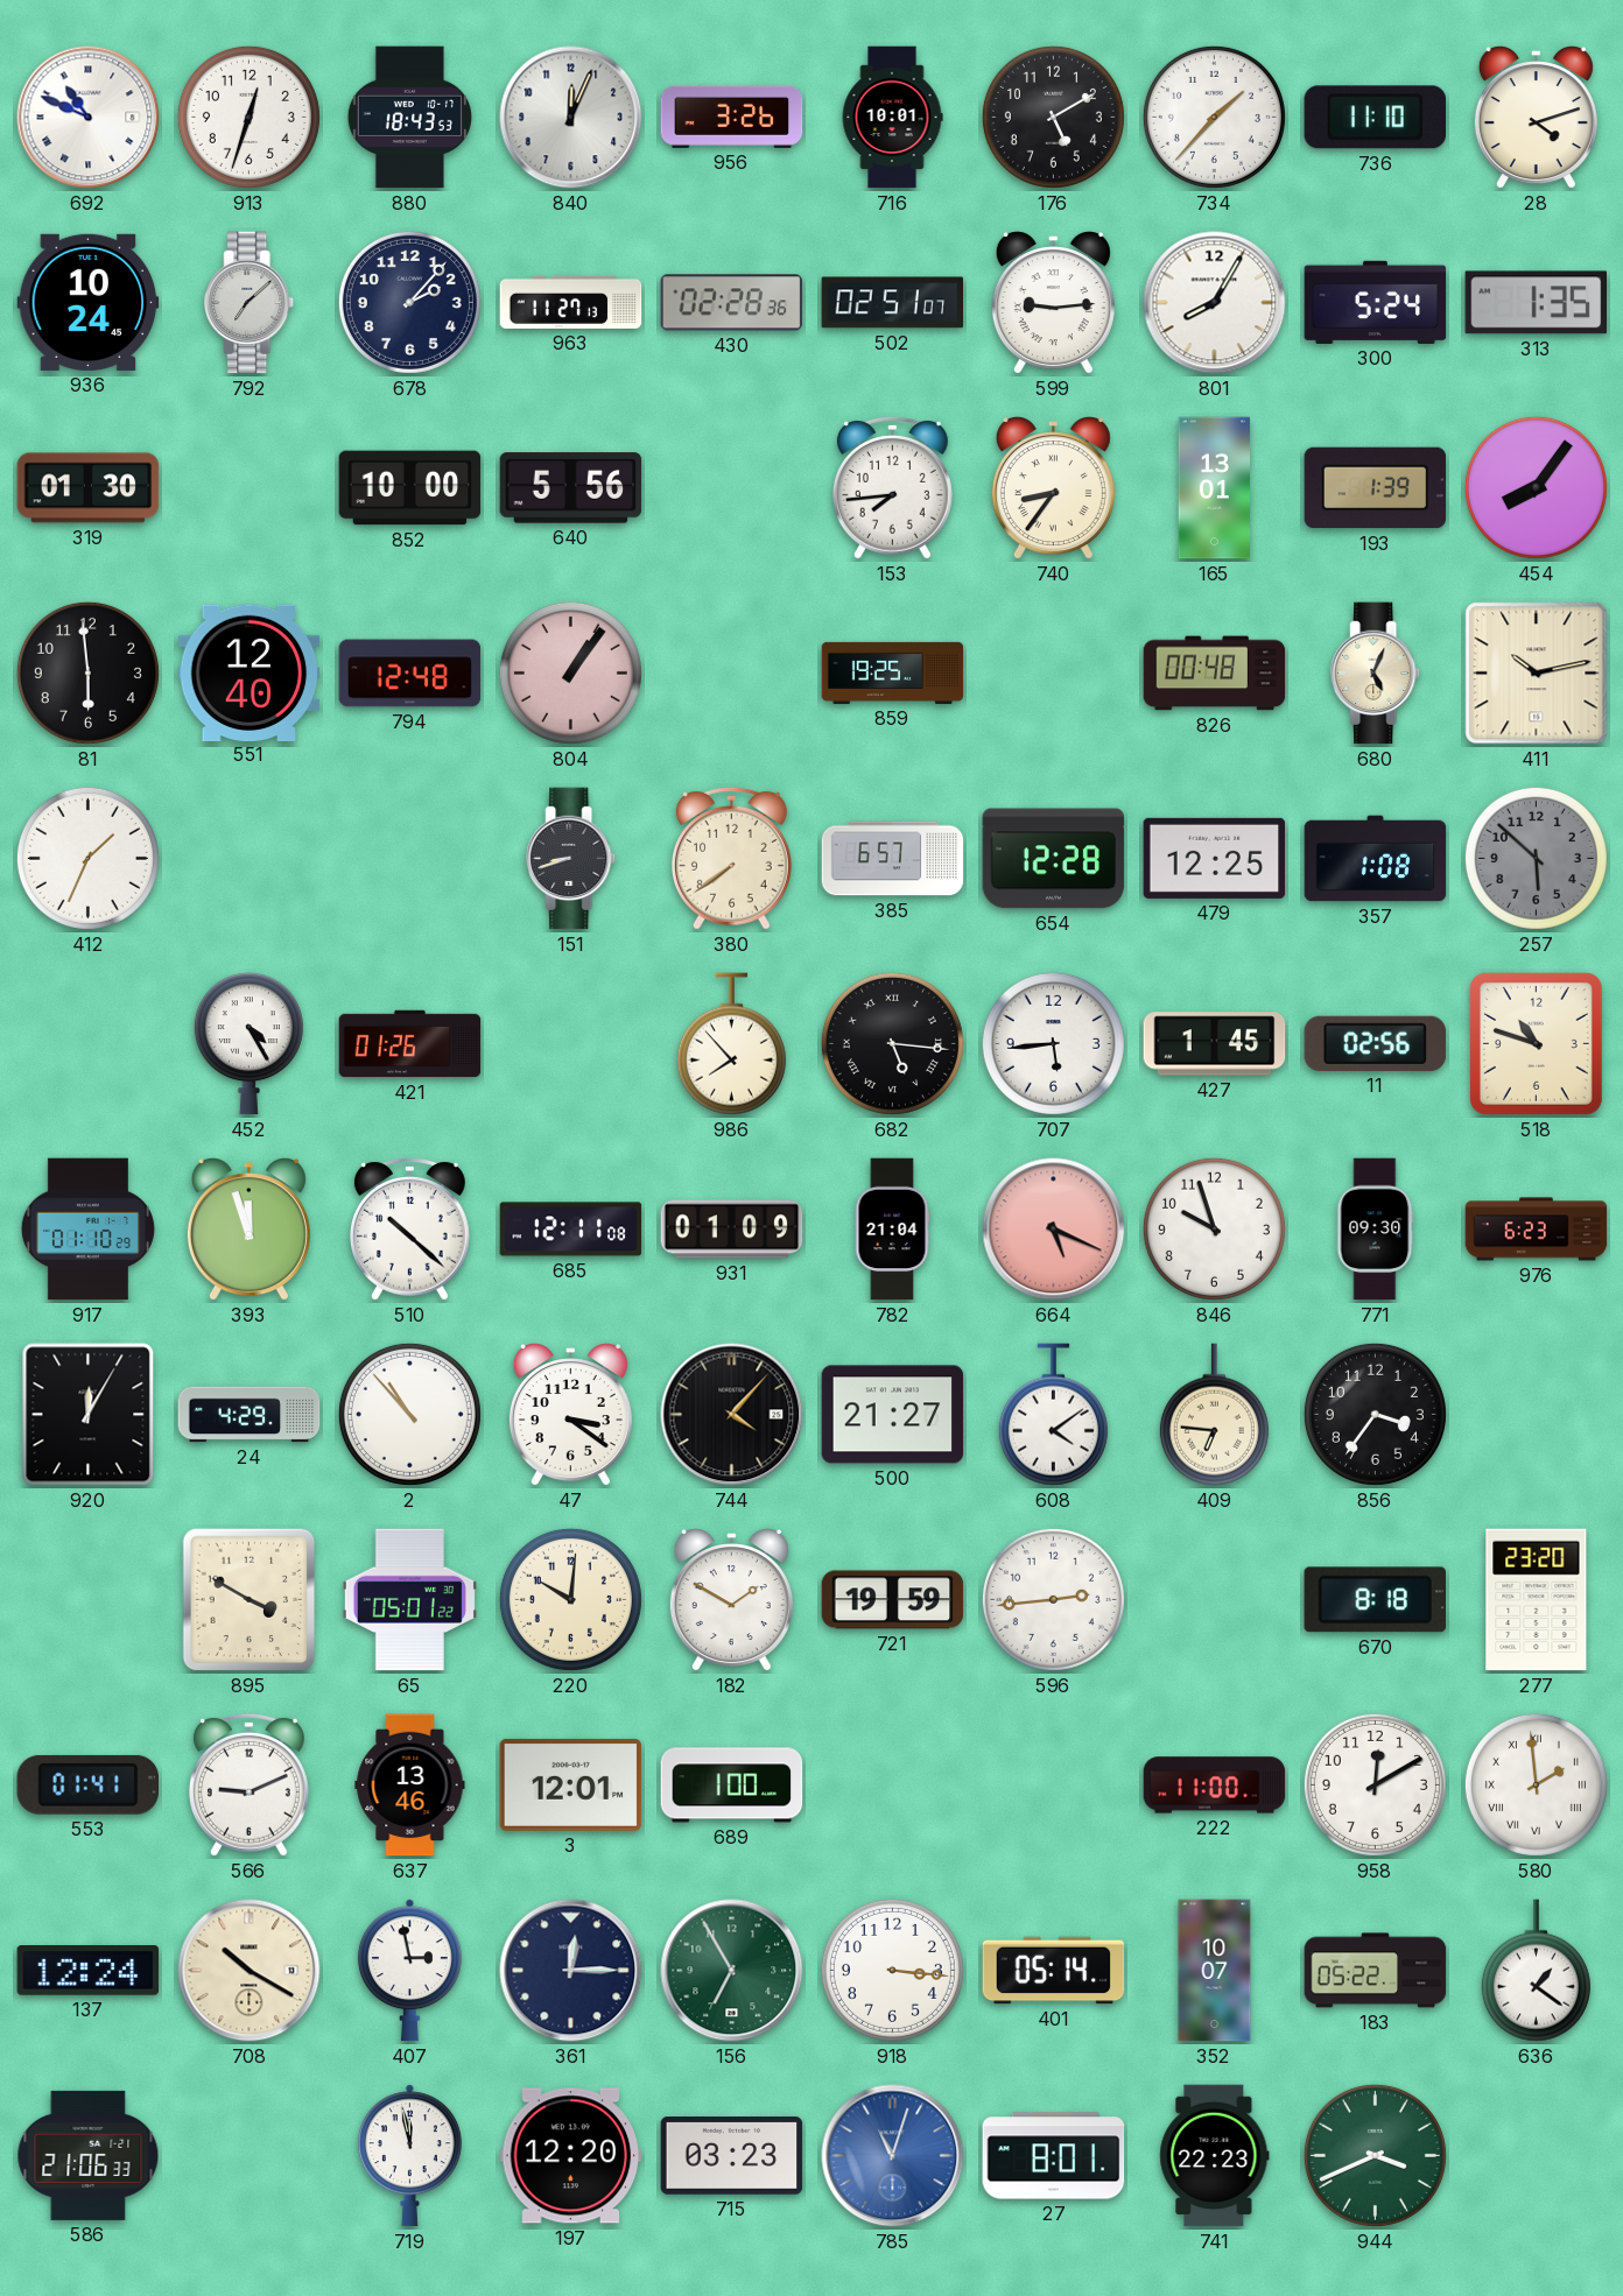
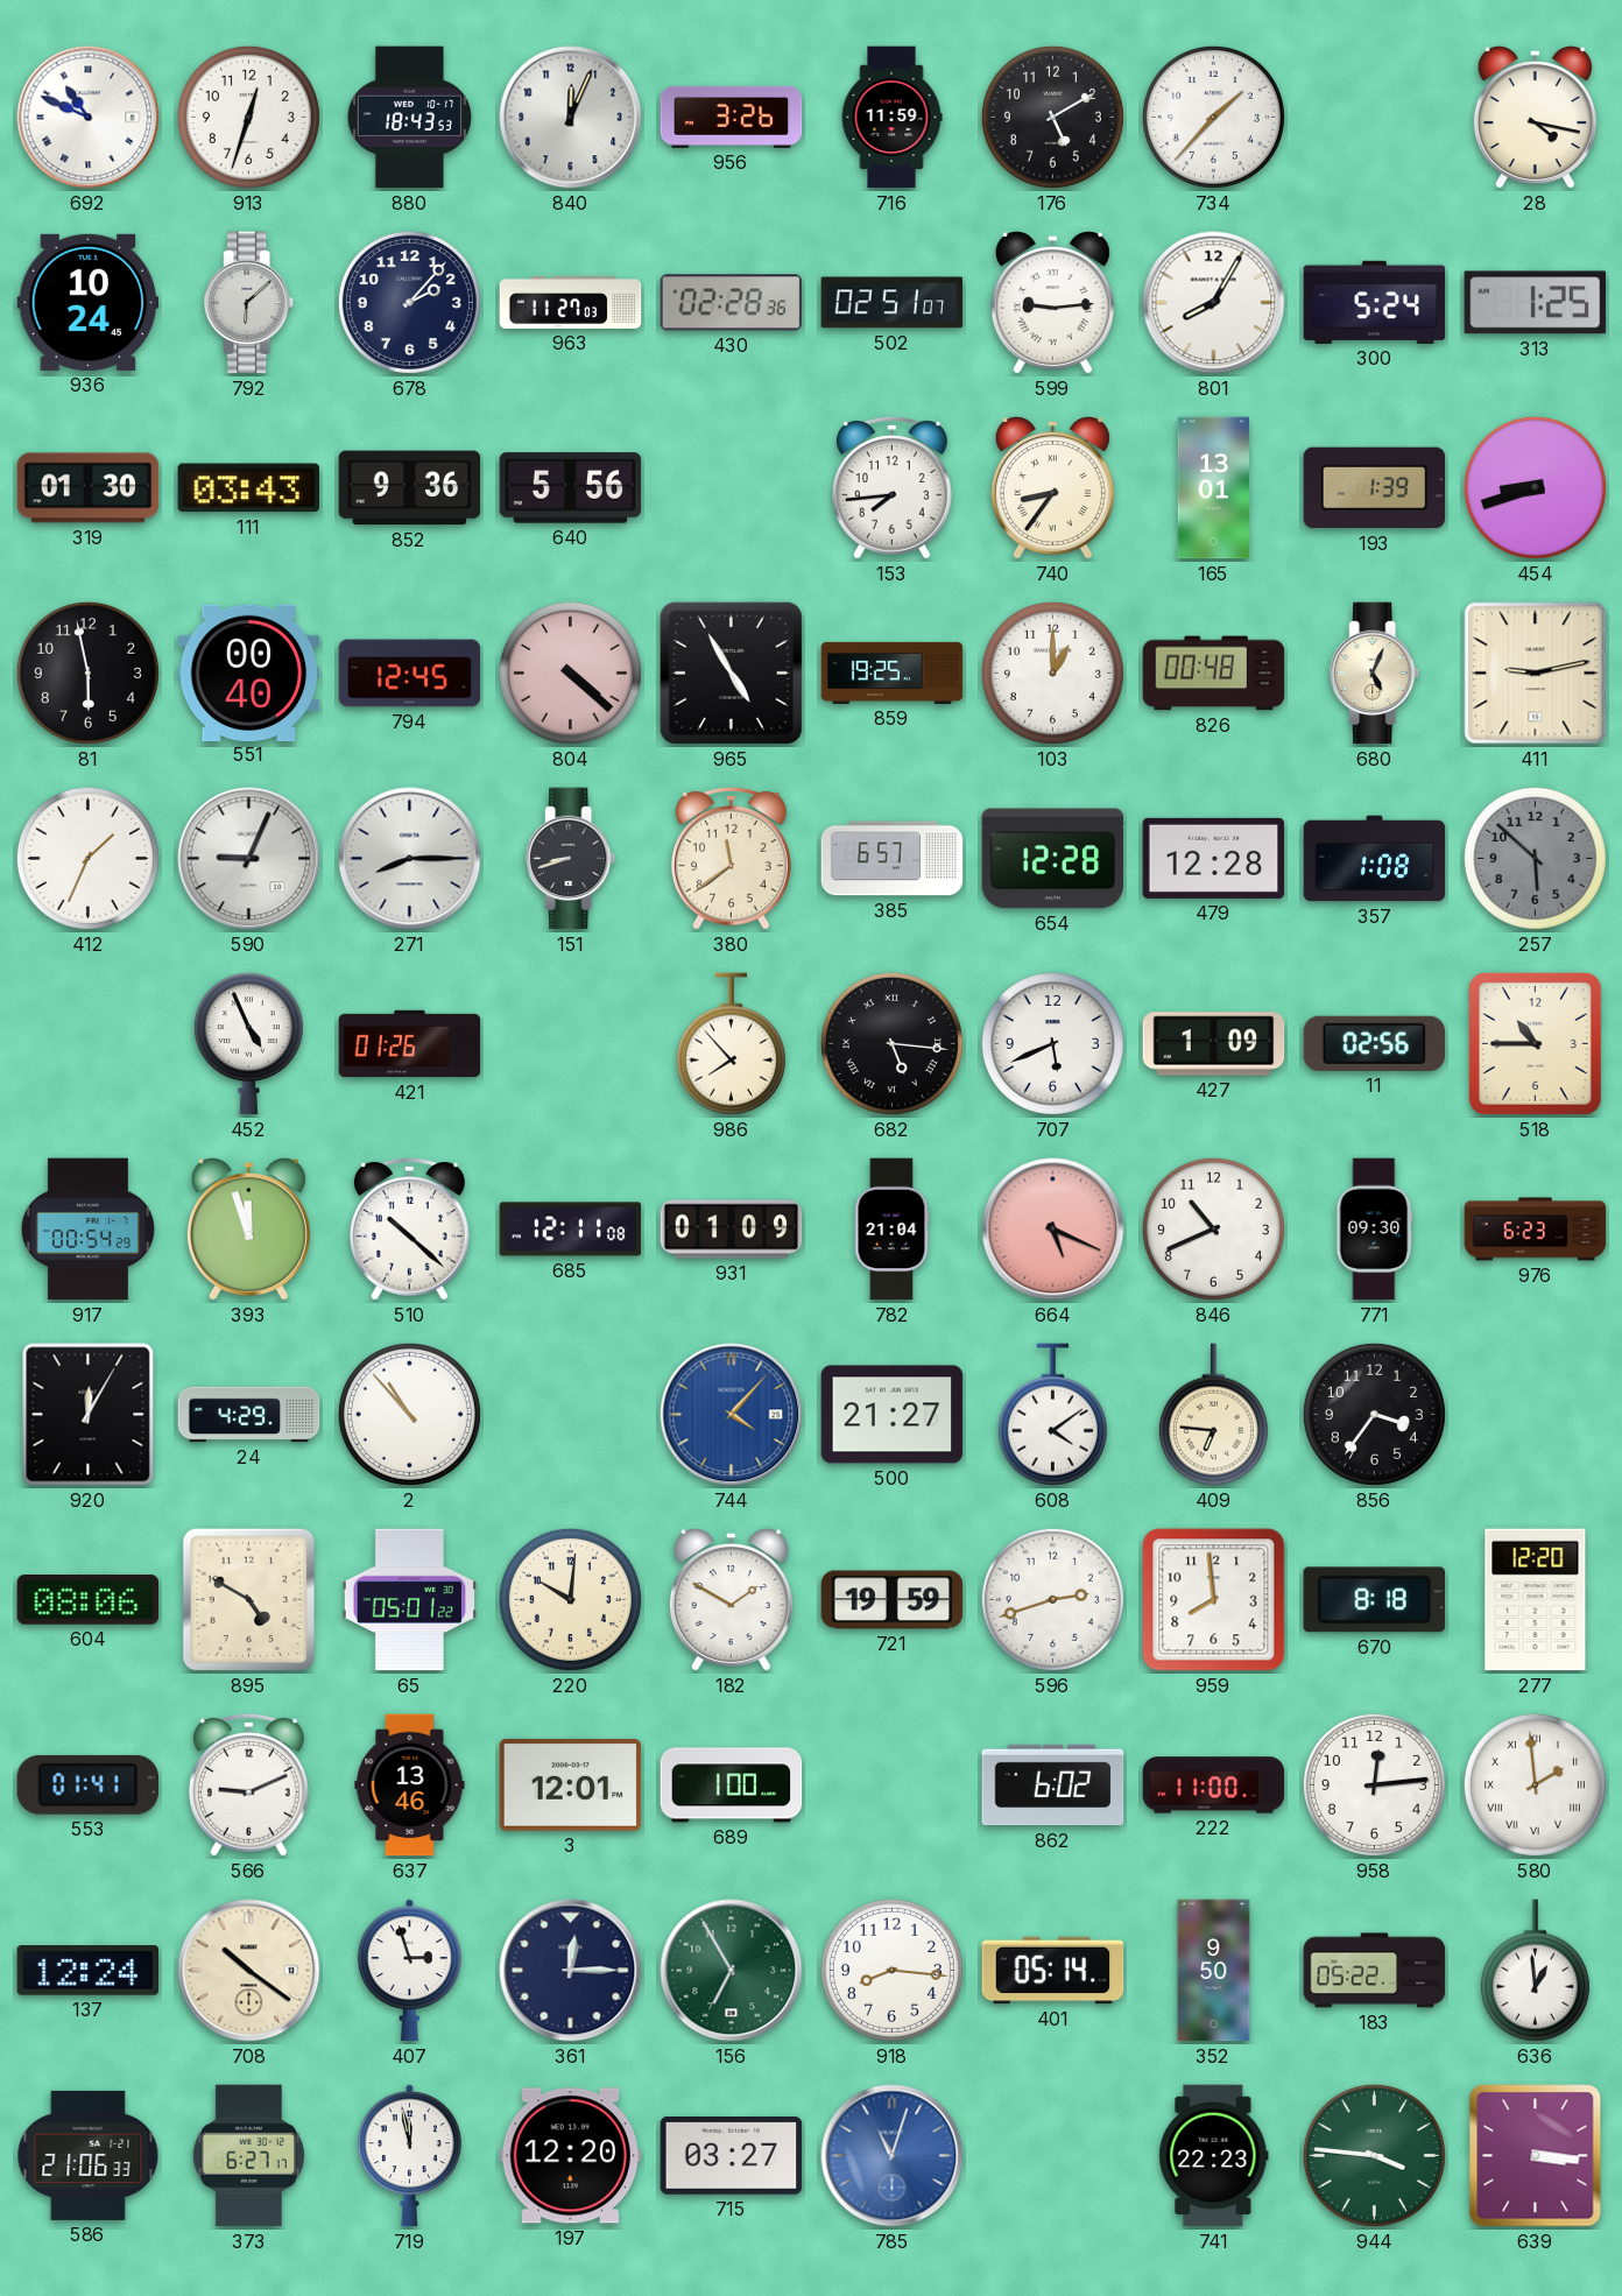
716: 10:01 -> 11:59
736: 11:10 -> none
28: 4:12 -> 4:17
792: 7:08 -> 6:08
963: 11:27:13 -> 11:27:03
313: 1:35 -> 1:25
111: none -> 03:43
852: 10:00 -> 9:36
454: 8:06 -> 8:42
81: 5:59 -> 5:58
551: 12:40 -> 00:40
794: 12:48 -> 12:45
804: 1:06 -> 4:22
965: none -> 4:55
103: none -> 1:00
411: 10:13 -> 9:13
590: none -> 9:04
271: none -> 8:15
380: 7:39 -> 11:39
479: 12:25 -> 12:28
452: 4:25 -> 4:56
707: 5:44 -> 5:41
427: 1:45 -> 1:09
518: 10:48 -> 10:45
917: 01:10 -> 00:54
846: 9:57 -> 10:41
47: 3:21 -> none
744 dial: black -> blue
604: none -> 08:06
895: 3:50 -> 4:50
596: 2:44 -> 2:42
959: none -> 7:59
277: 23:20 -> 12:20
862: none -> 6:02
958: 12:10 -> 12:14
708: 10:20 -> 10:21
407: 2:58 -> 2:57
918: 3:16 -> 8:16
352: 10:07 -> 9:50
636: 1:21 -> 12:59
373: none -> 6:27
715: 03:23 -> 03:27
27: 8:01 -> none
944: 3:41 -> 3:46
639: none -> 3:16
